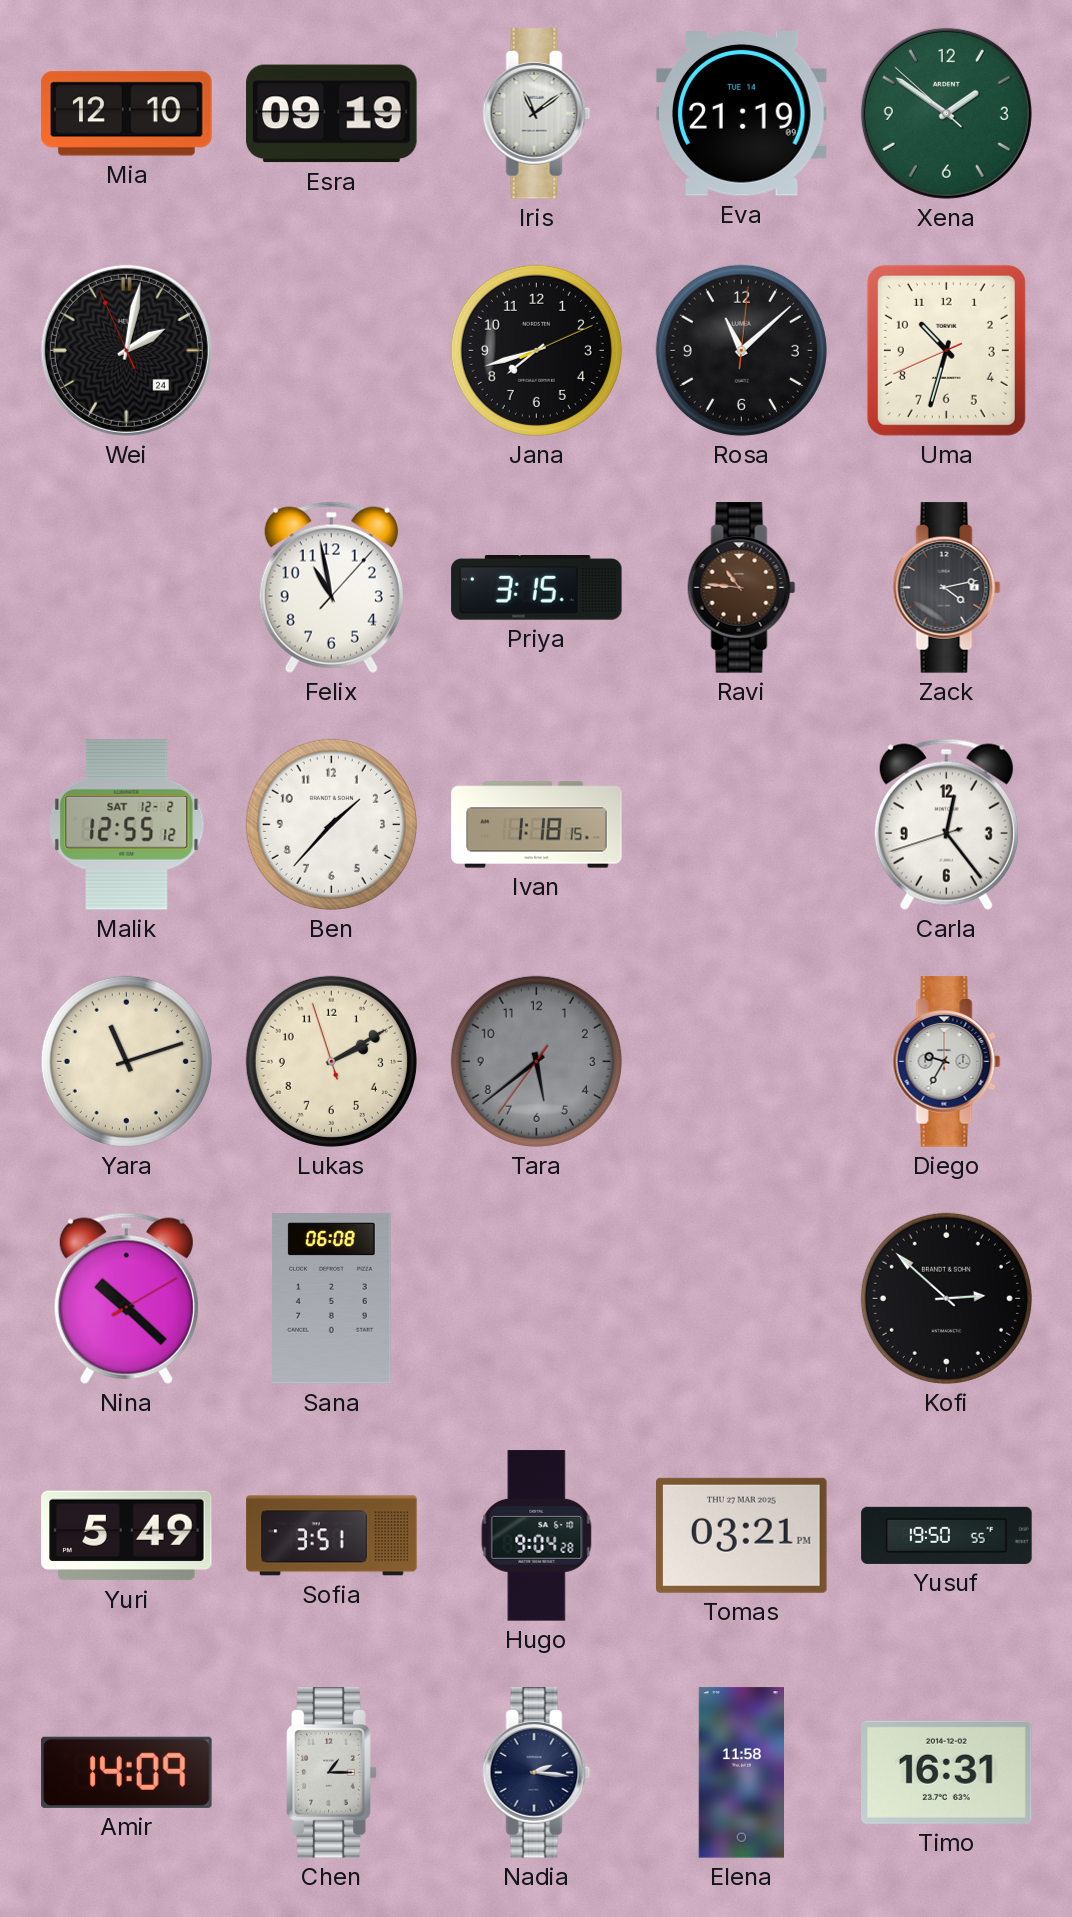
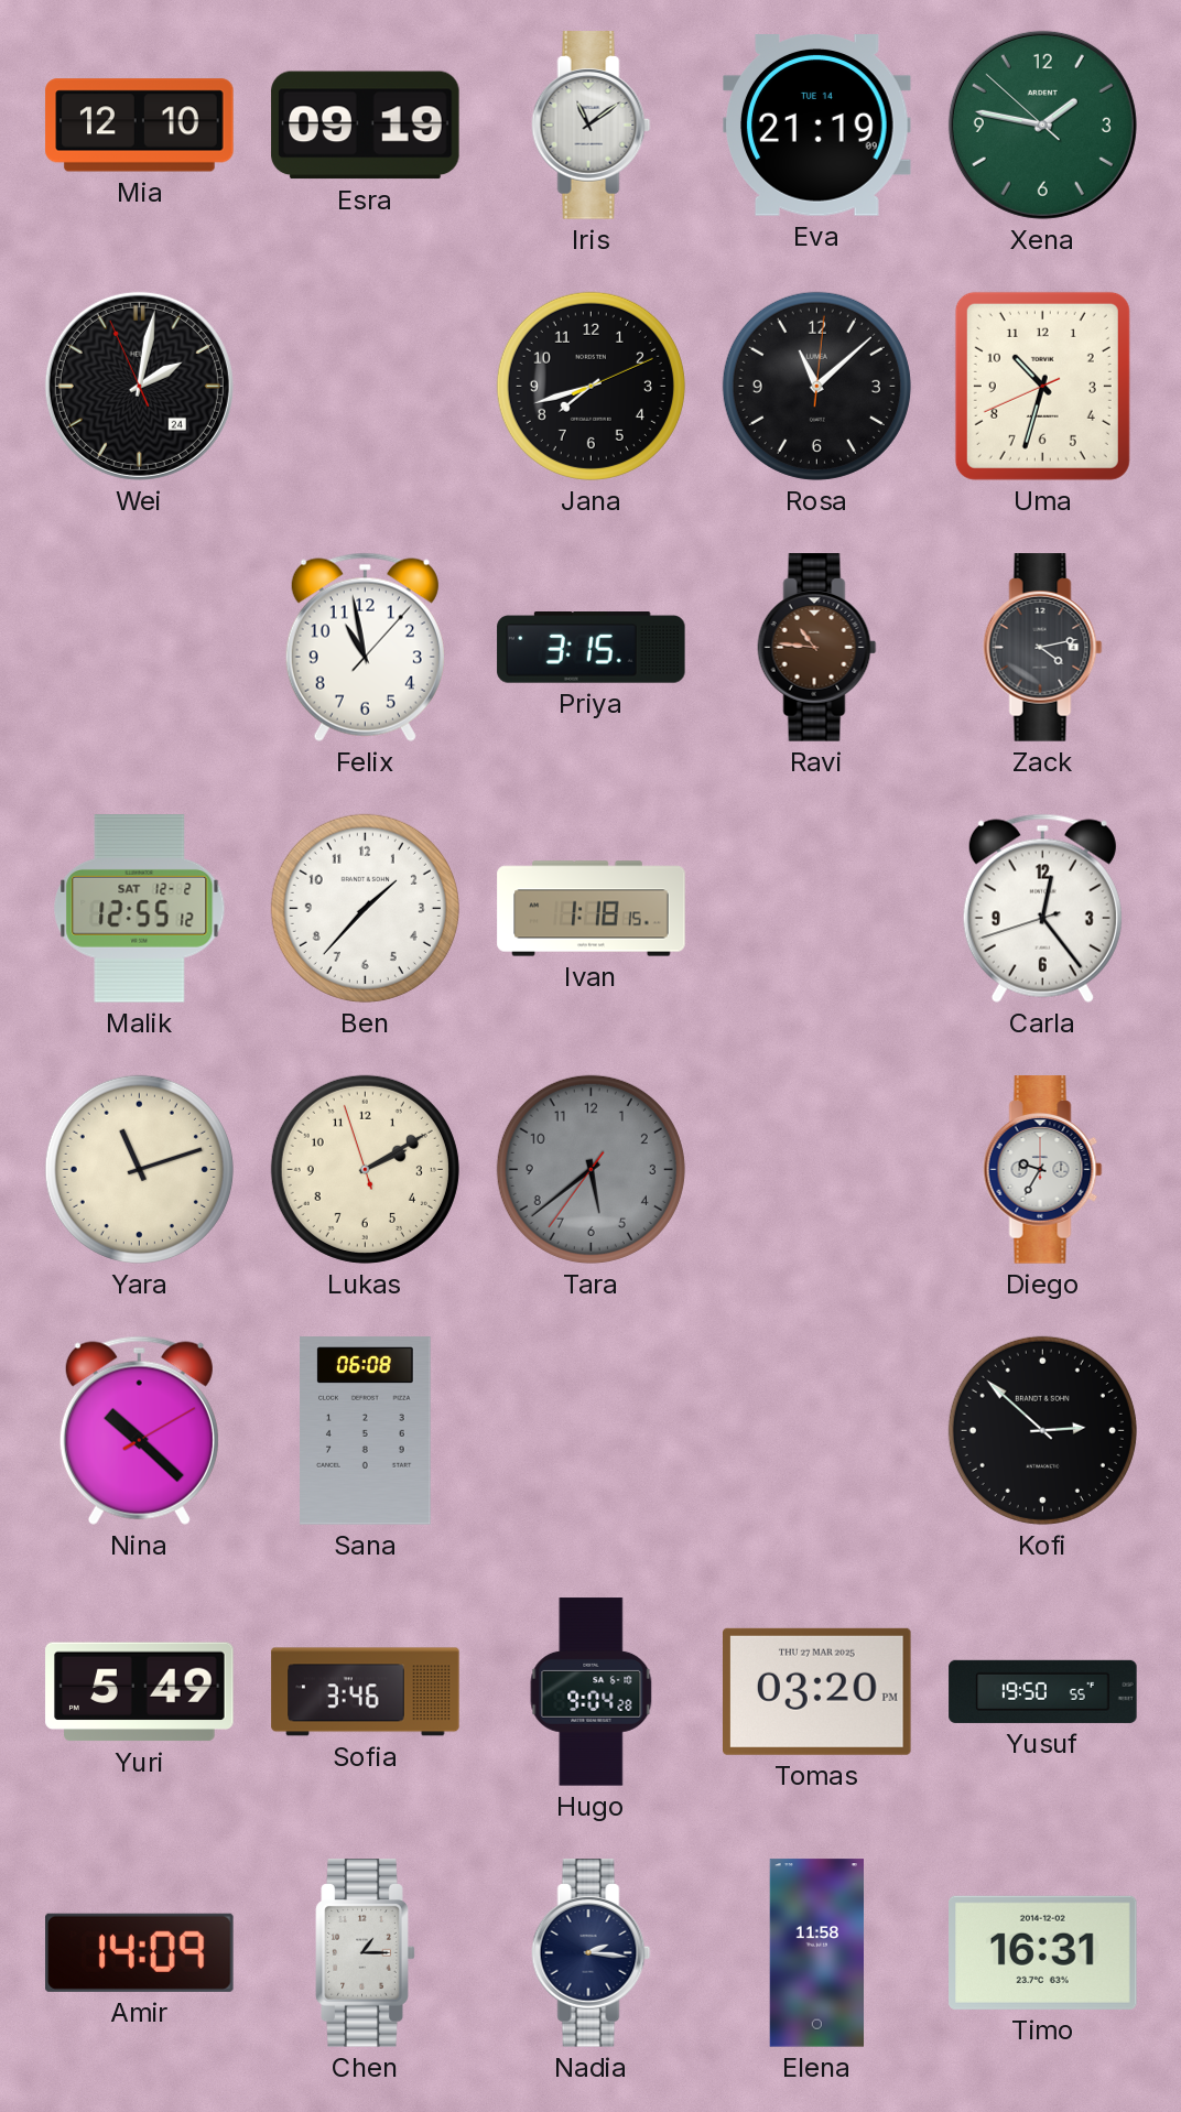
Xena: 1:50 -> 1:46
Sofia: 3:51 -> 3:46
Tomas: 03:21 -> 03:20
